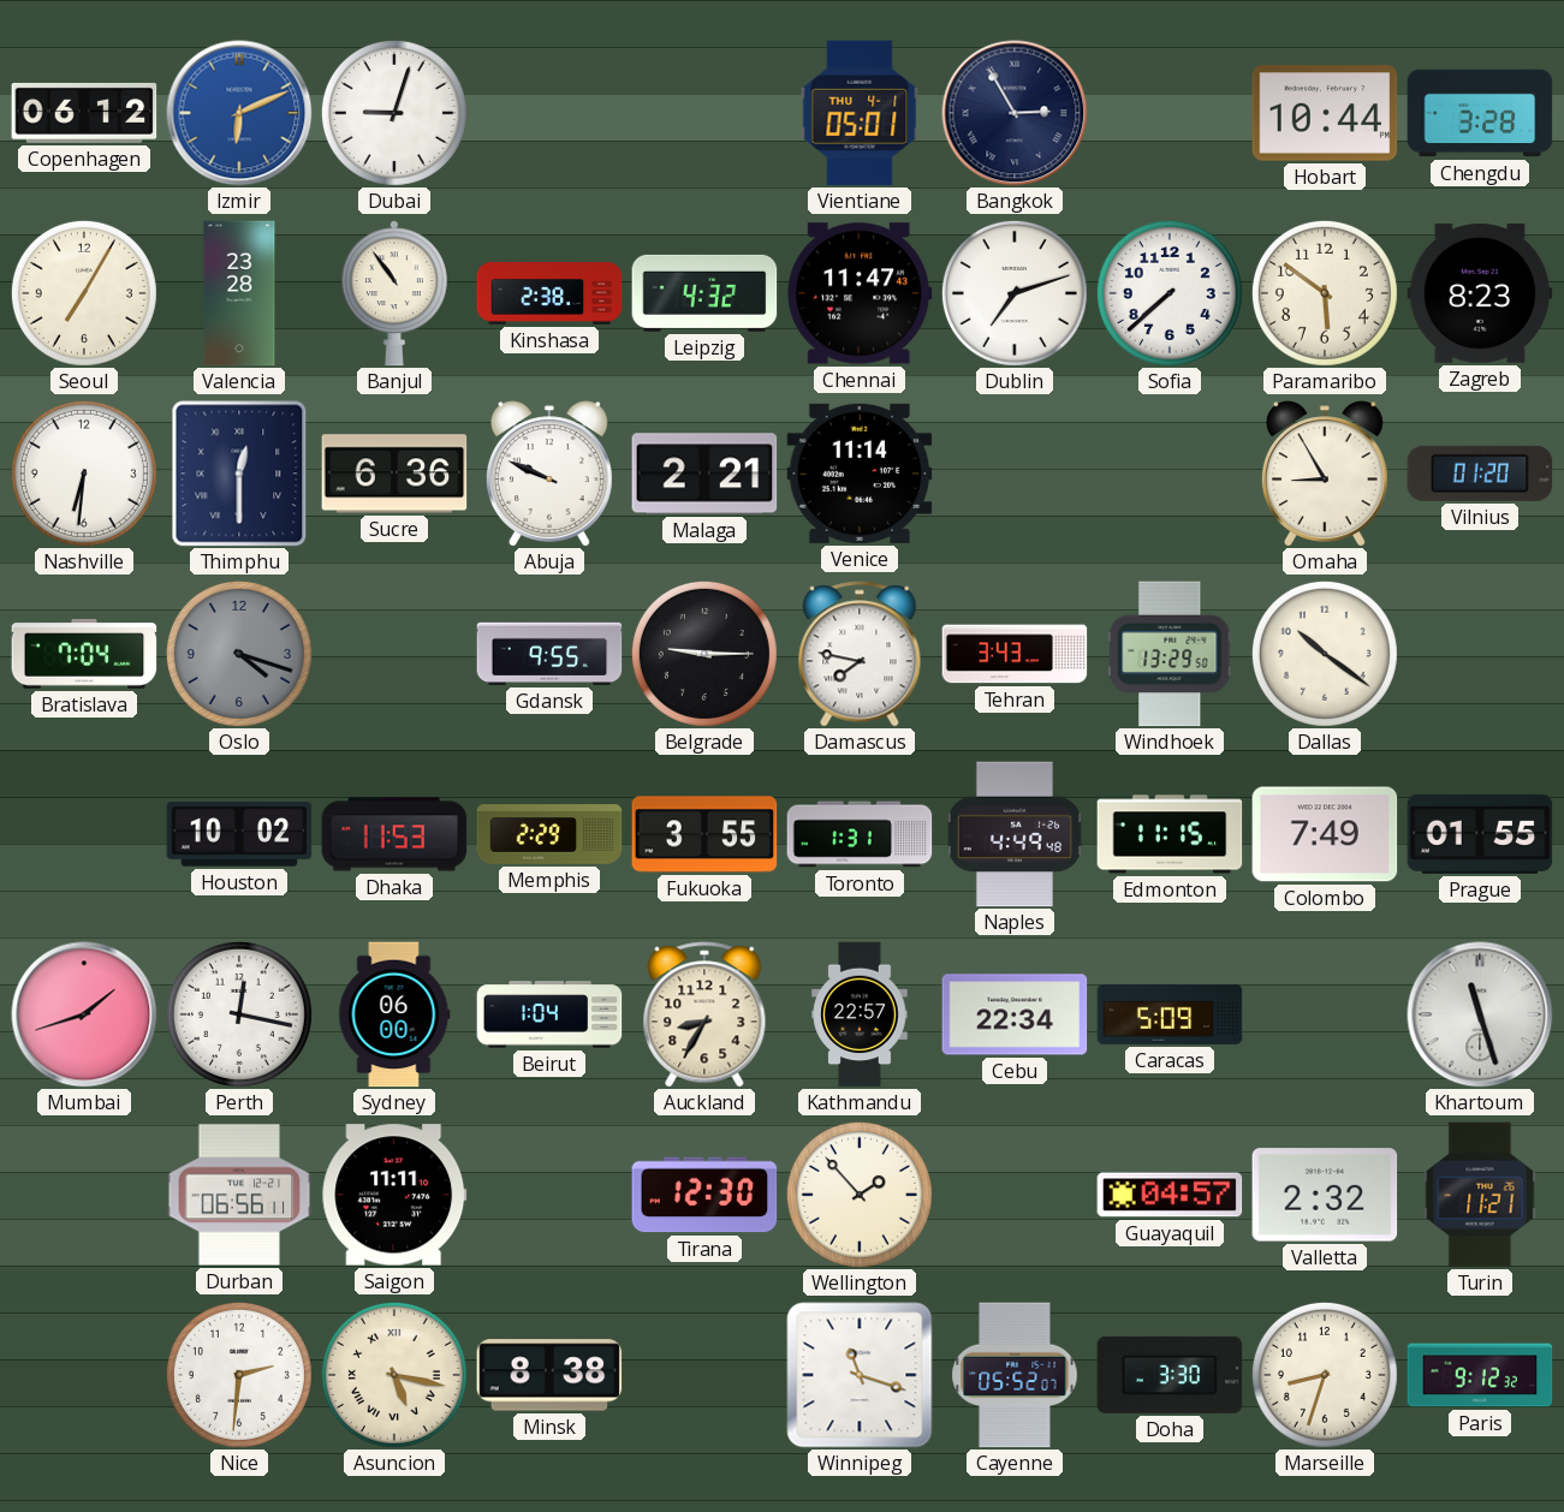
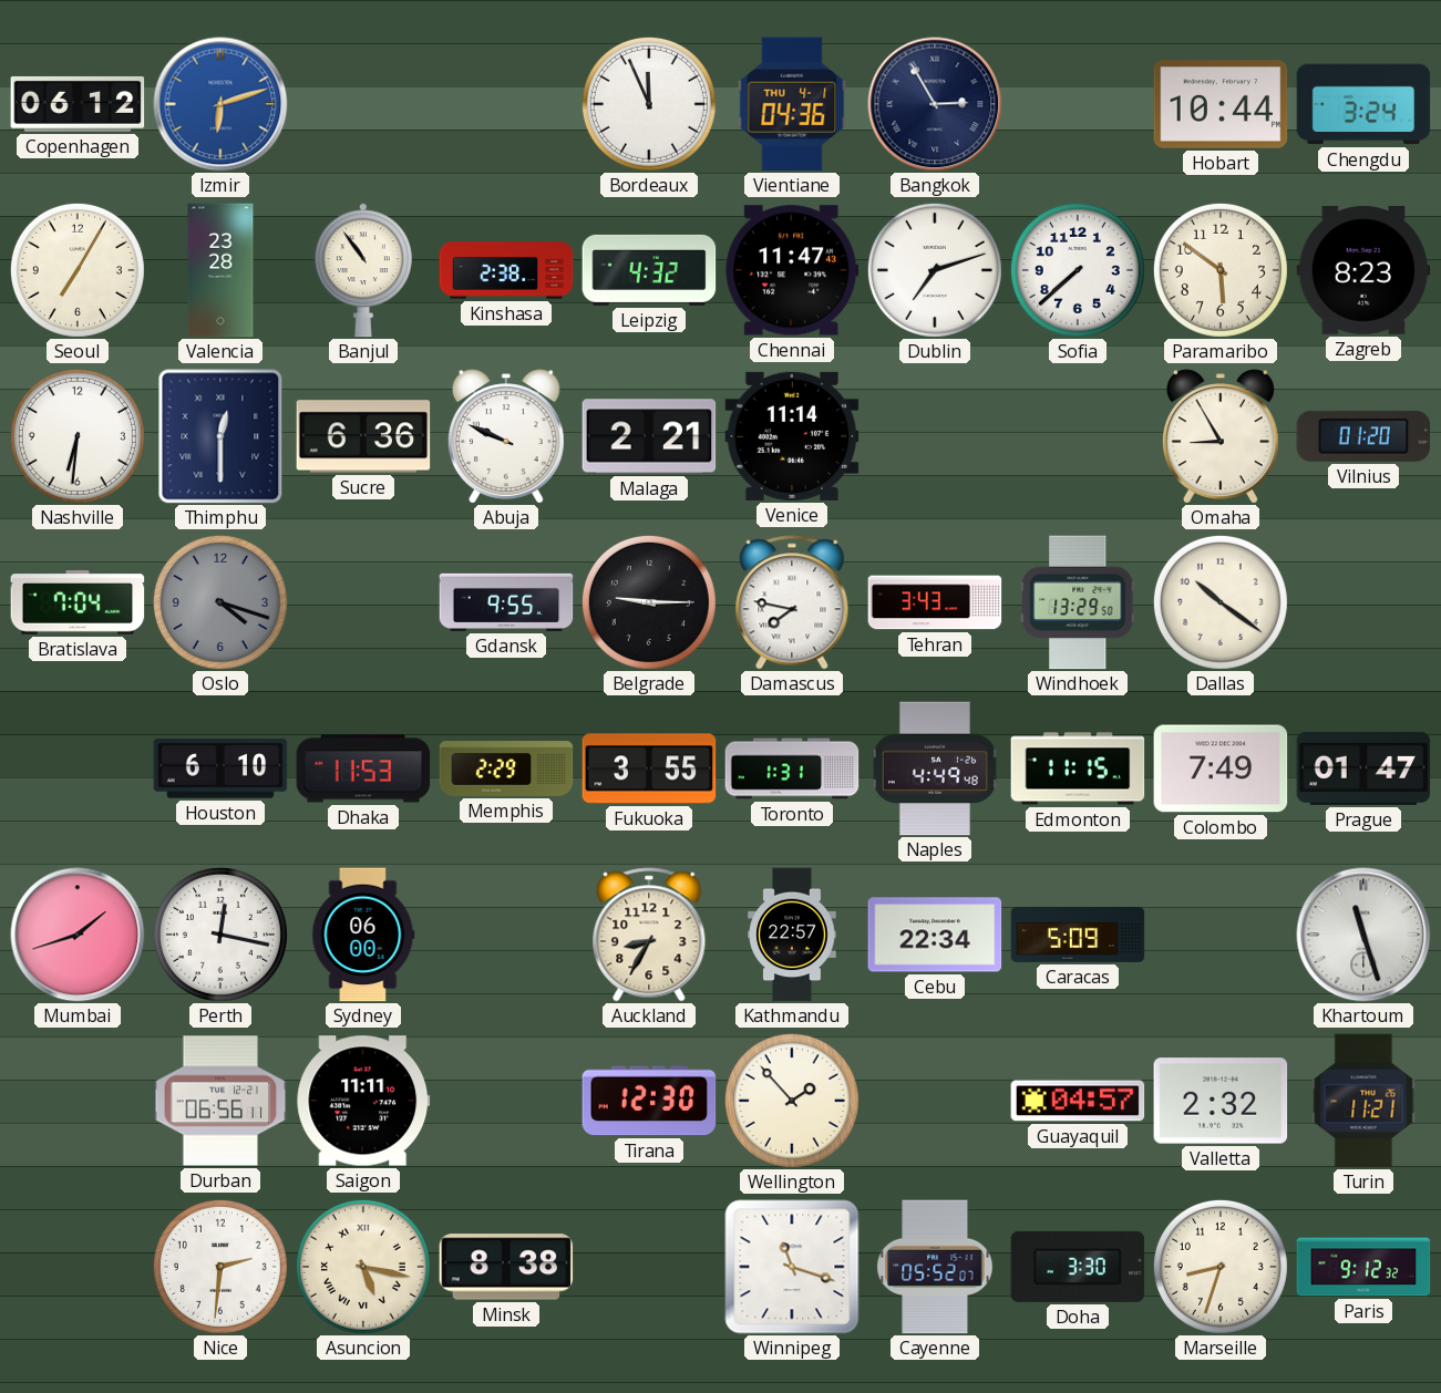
Izmir: 6:11 -> 6:12
Dubai: 9:03 -> none
Bordeaux: none -> 11:56
Vientiane: 05:01 -> 04:36
Chengdu: 3:28 -> 3:24
Houston: 10:02 -> 6:10
Prague: 01:55 -> 01:47
Beirut: 1:04 -> none
